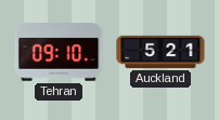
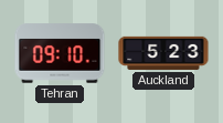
Auckland: 5:21 -> 5:23
